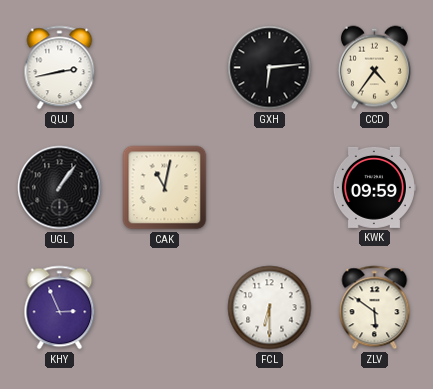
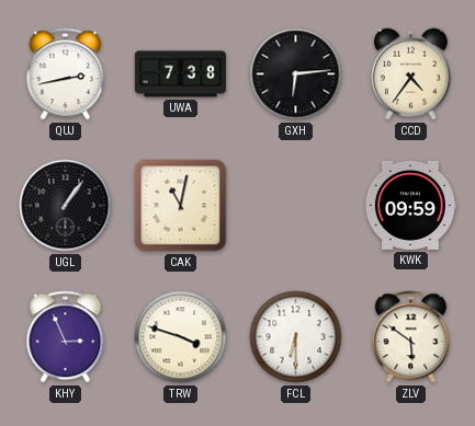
UWA: none -> 7:38
TRW: none -> 3:48
